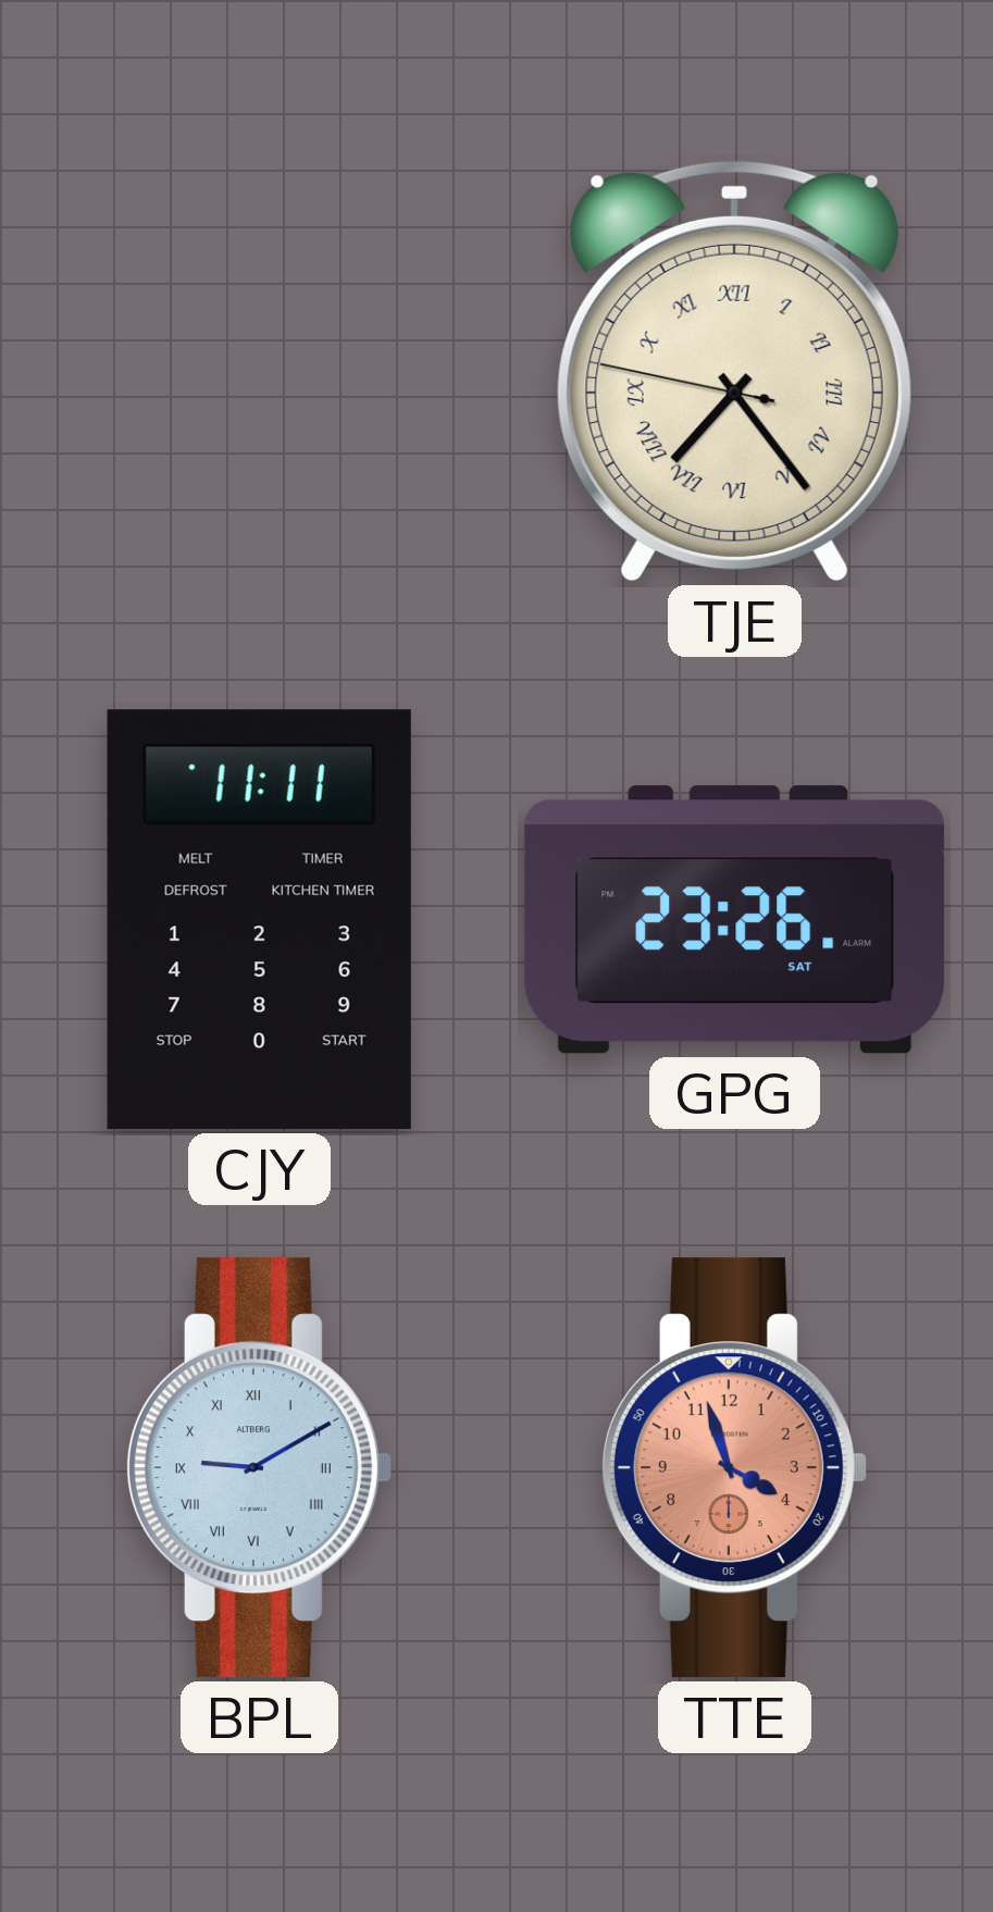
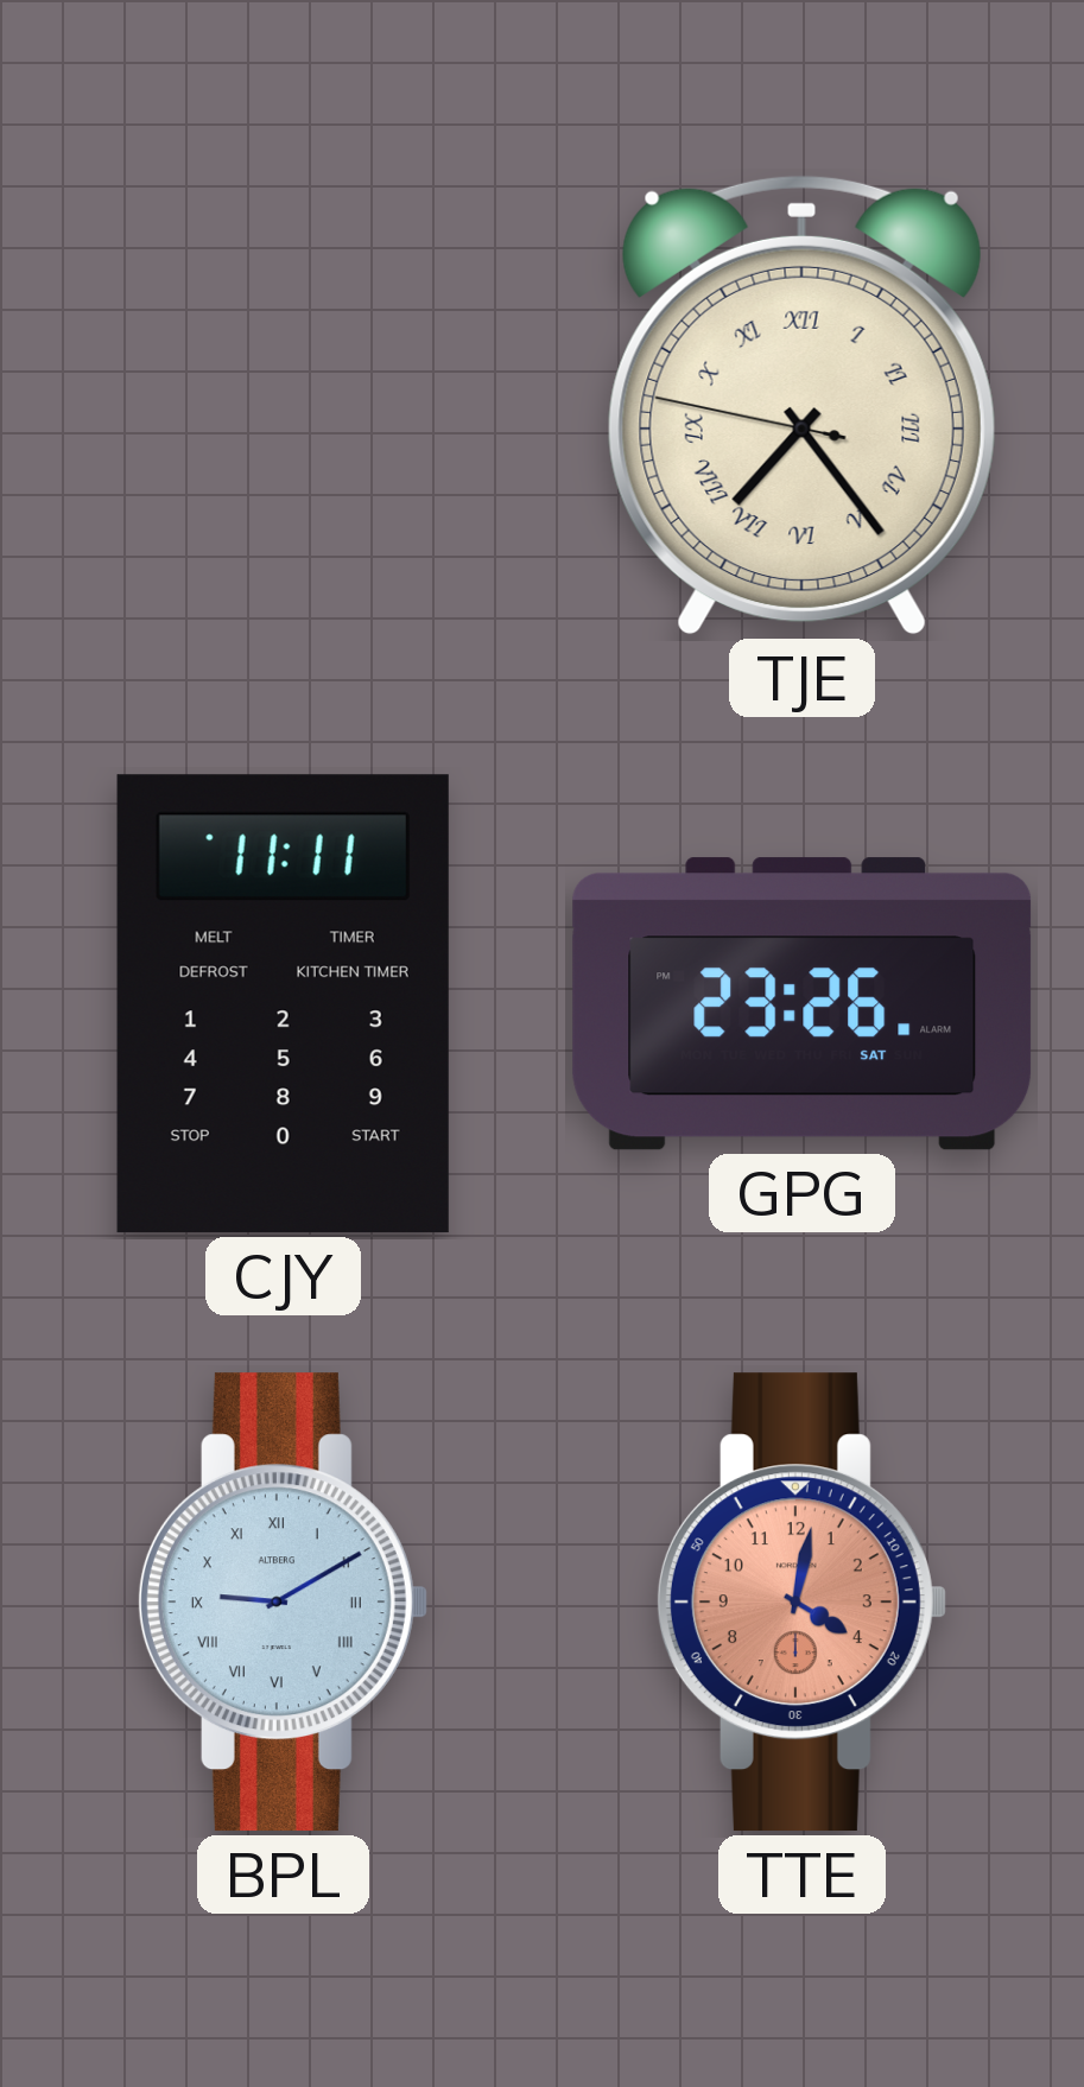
TTE: 3:57 -> 4:02
